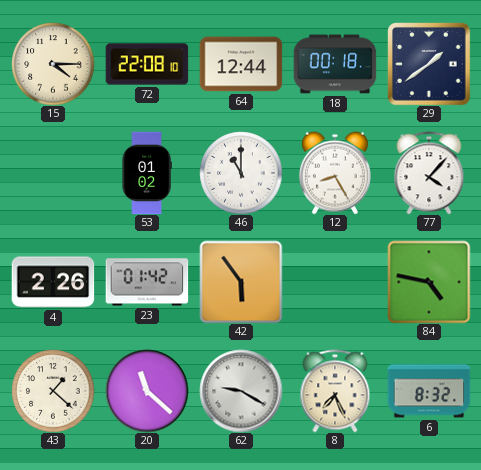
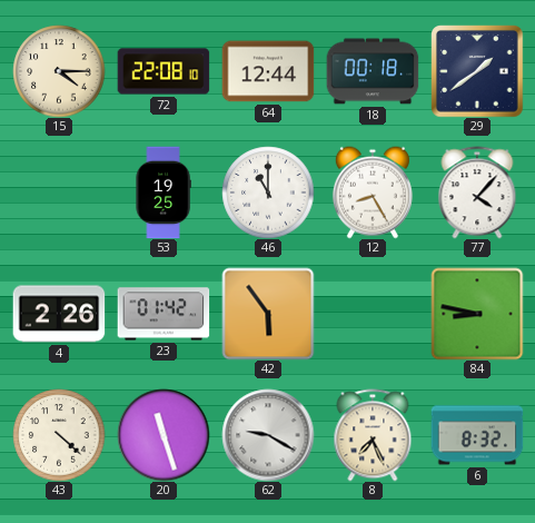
53: 01:02 -> 19:25
84: 4:47 -> 8:47
43: 1:22 -> 4:22
20: 11:22 -> 11:27
